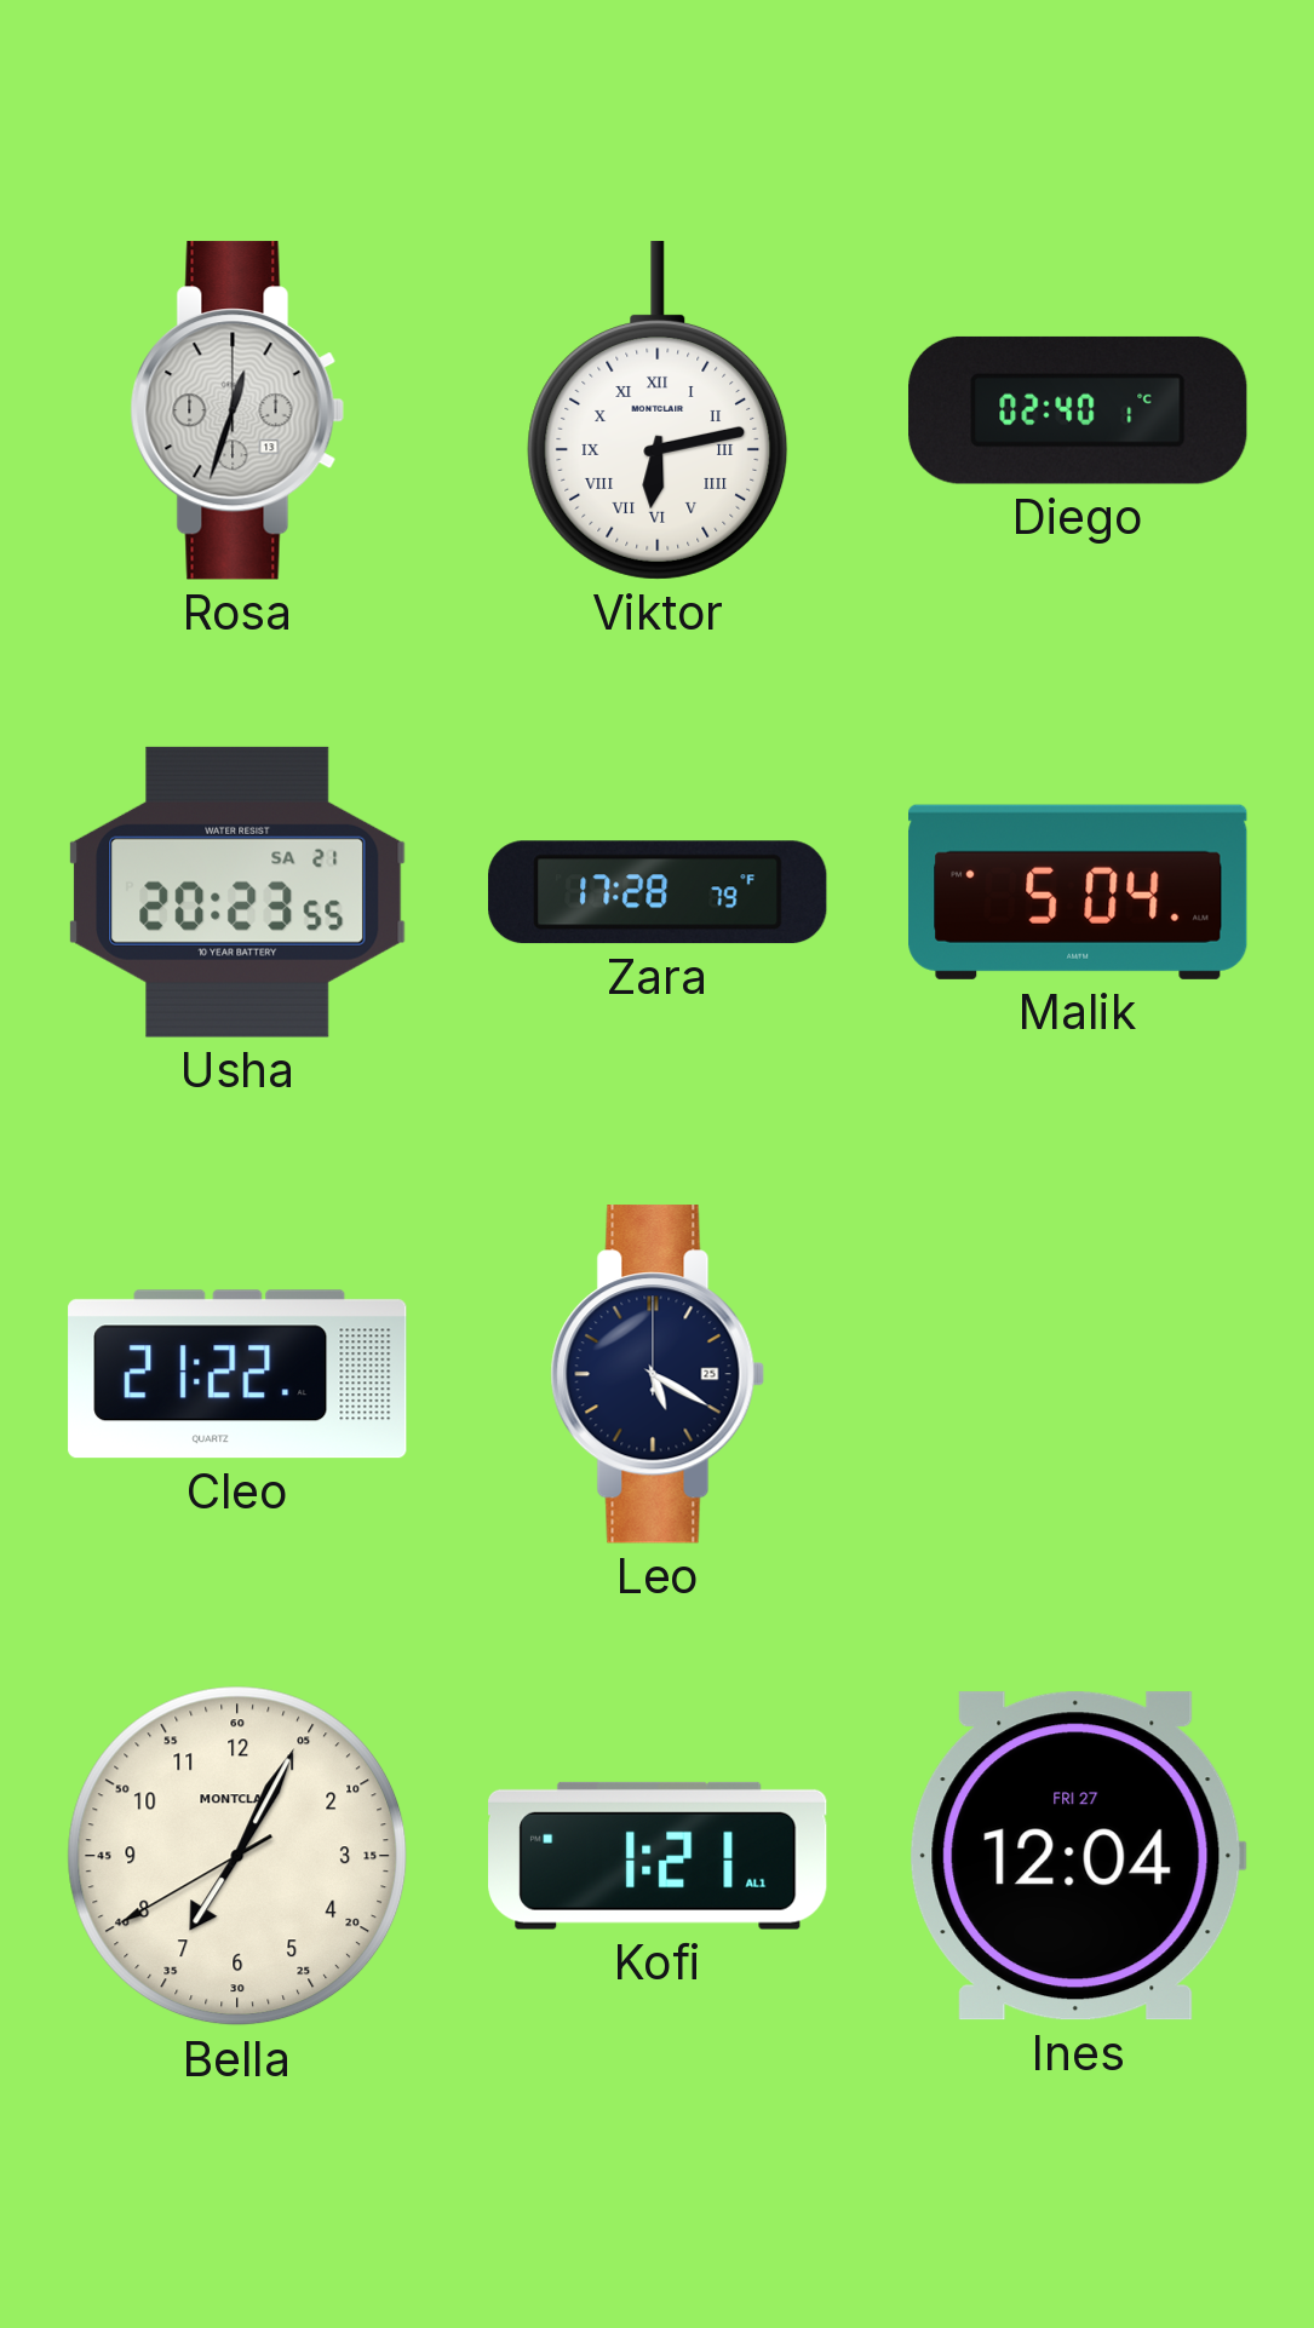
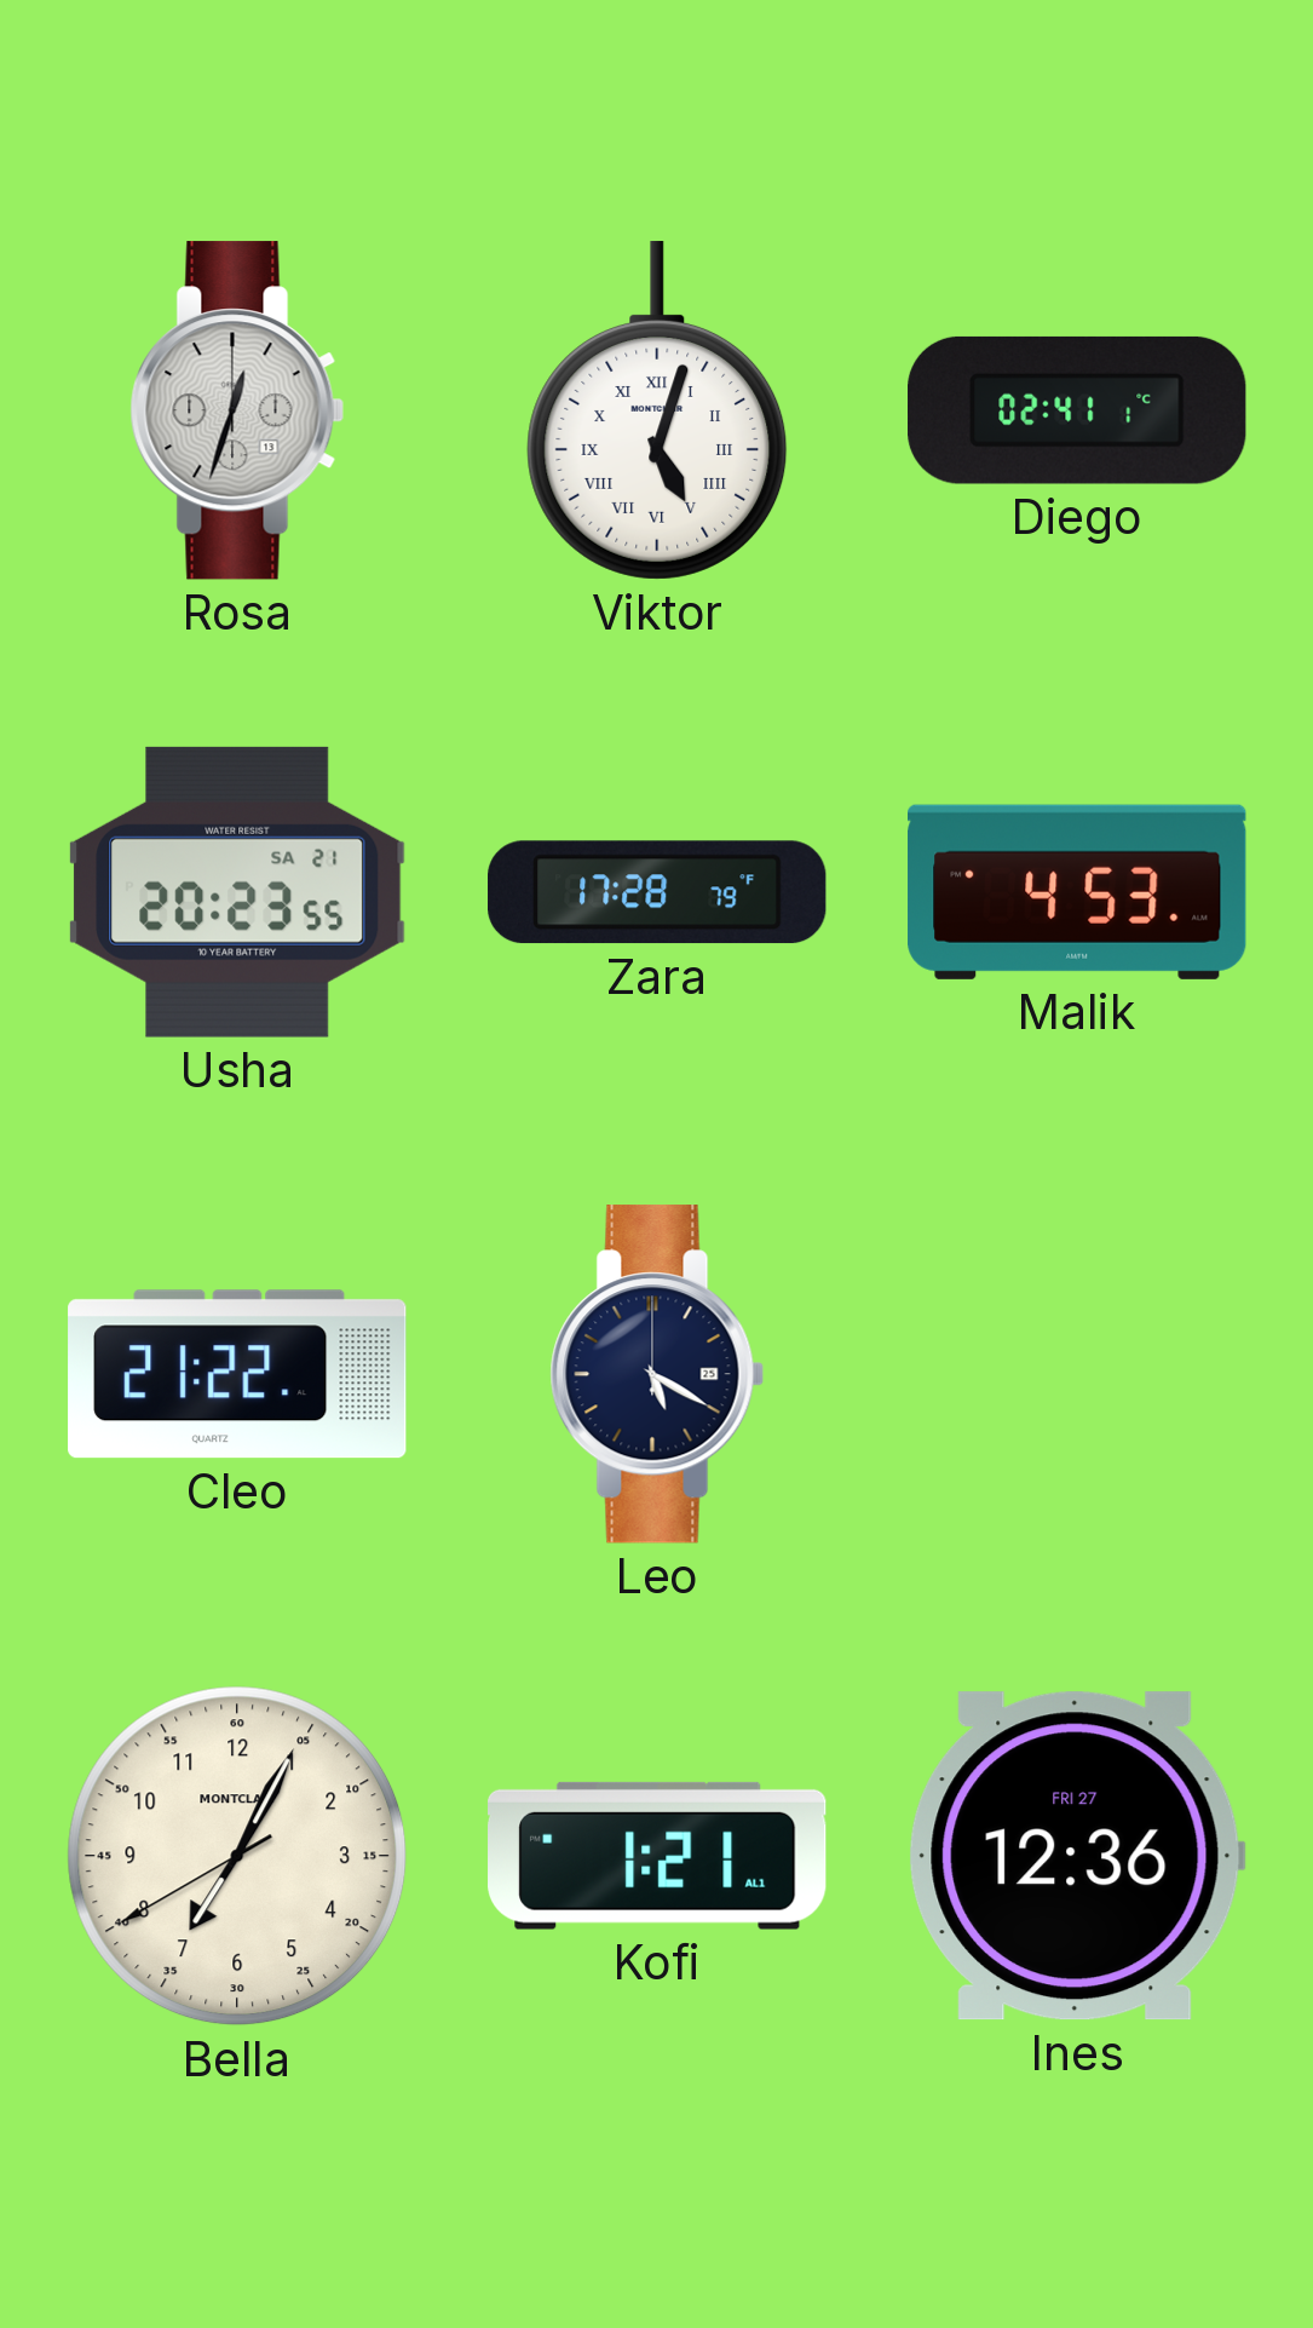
Viktor: 6:13 -> 5:03
Diego: 02:40 -> 02:41
Malik: 5:04 -> 4:53
Ines: 12:04 -> 12:36
